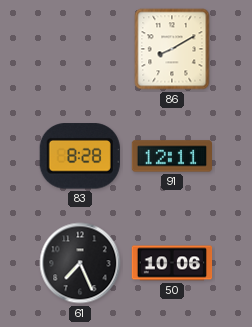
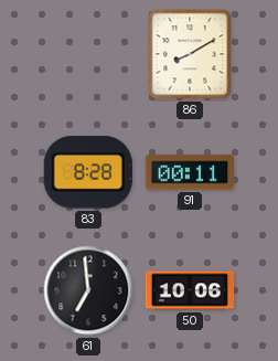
91: 12:11 -> 00:11
61: 7:26 -> 6:59
